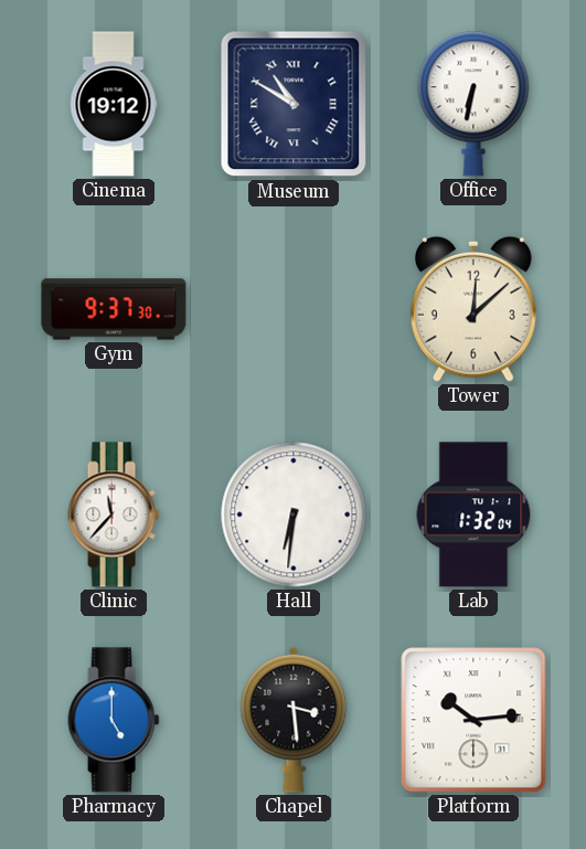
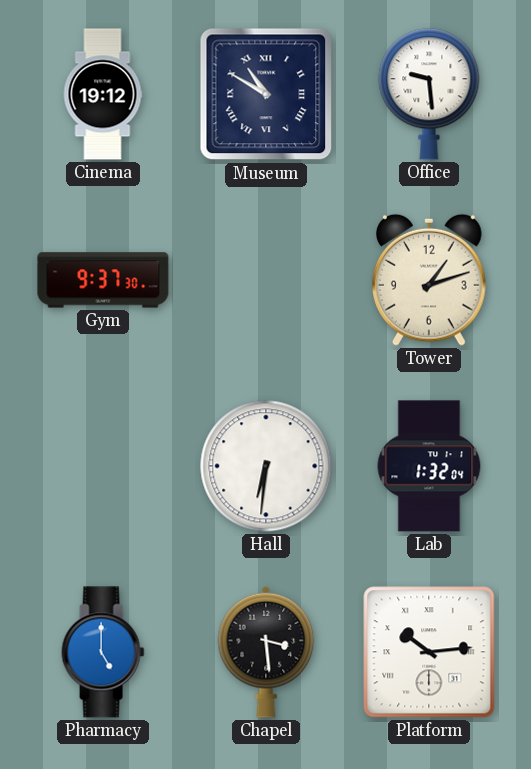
Office: 6:32 -> 9:29
Tower: 12:08 -> 1:12
Clinic: 11:37 -> none
